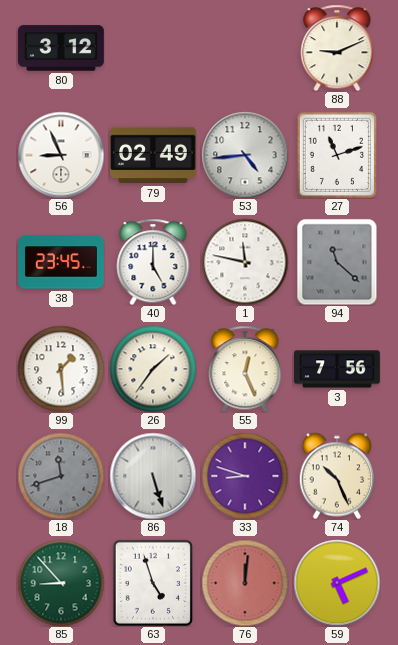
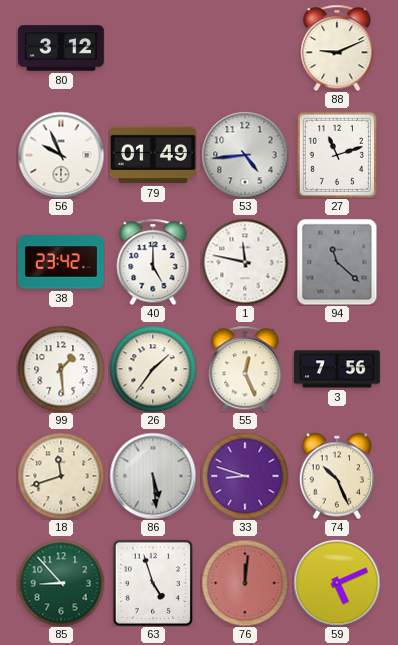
56: 8:56 -> 9:56
79: 02:49 -> 01:49
38: 23:45 -> 23:42
18 dial: grey -> cream
86: 5:27 -> 5:29
